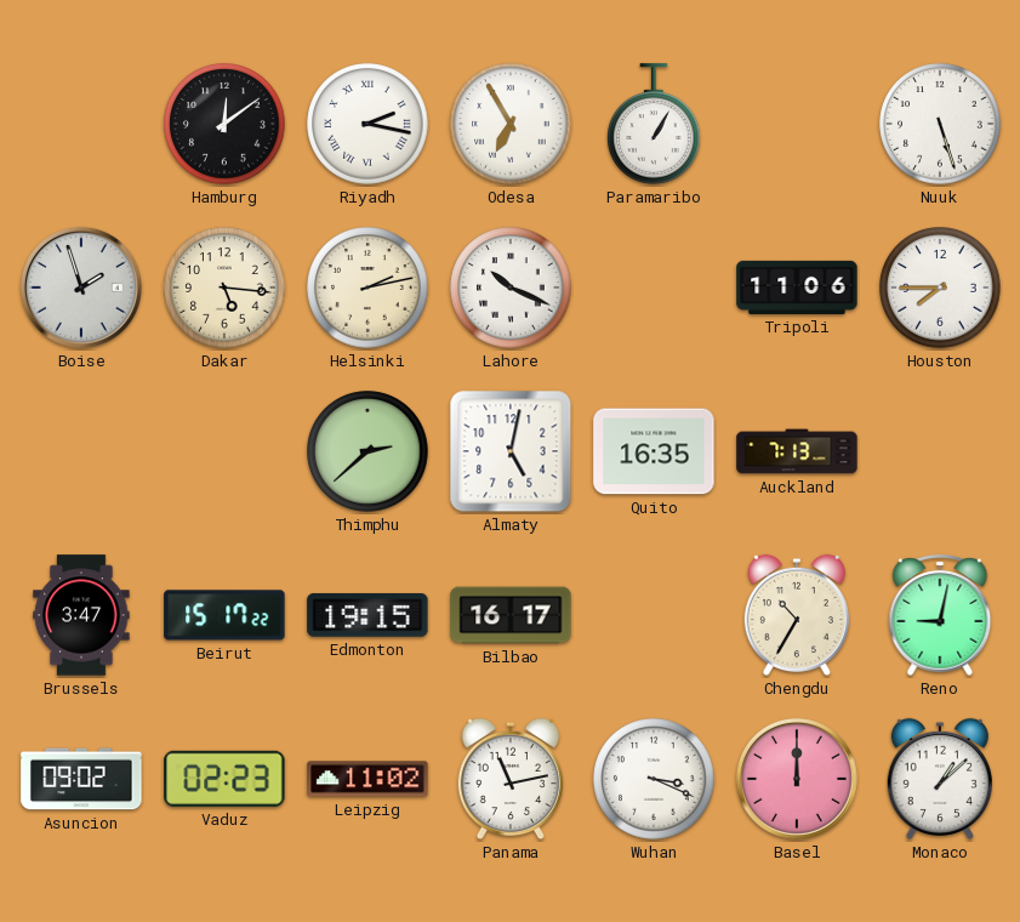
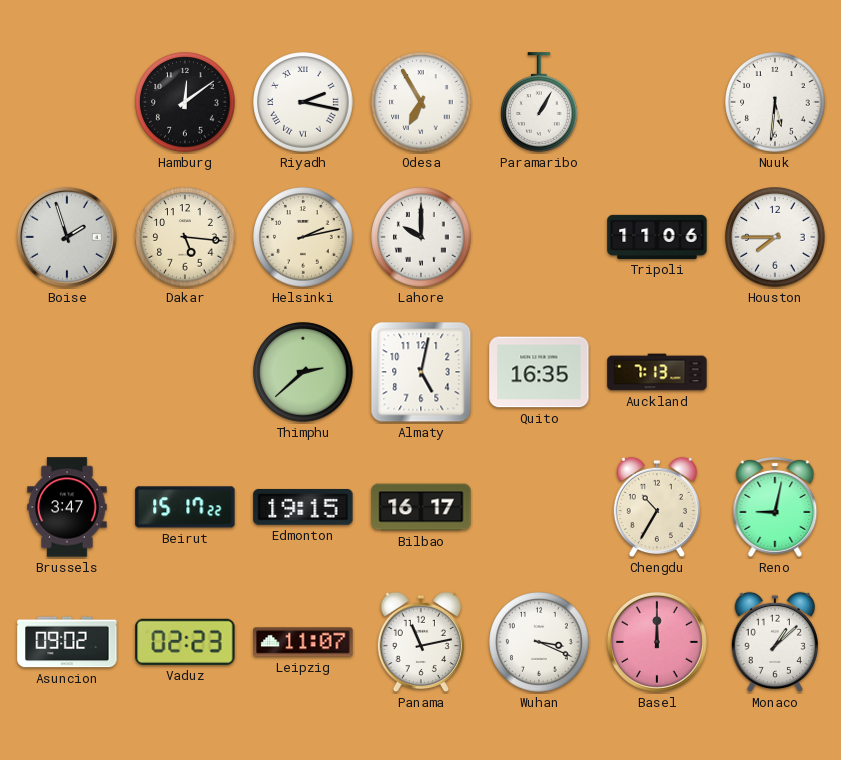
Nuuk: 5:27 -> 5:31
Lahore: 10:19 -> 10:00
Leipzig: 11:02 -> 11:07
